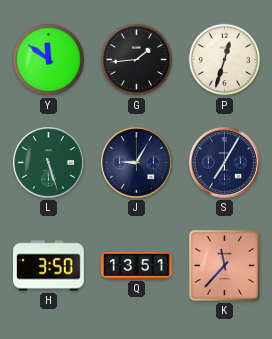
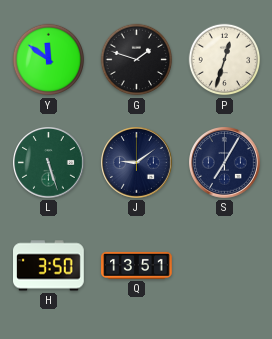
G: 1:44 -> 1:48
J: 9:05 -> 9:09
K: 11:37 -> none
